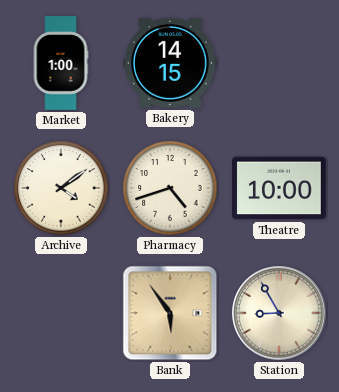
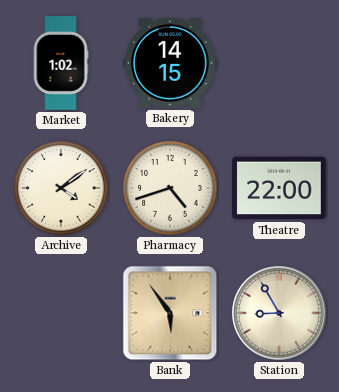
Market: 1:00 -> 1:02
Theatre: 10:00 -> 22:00
